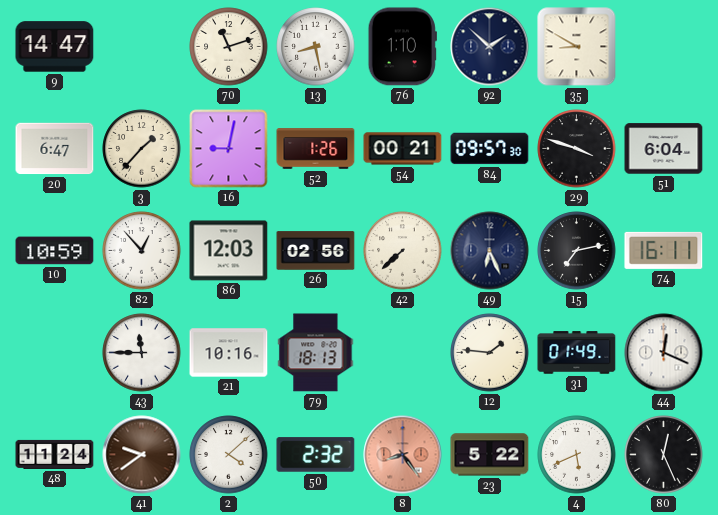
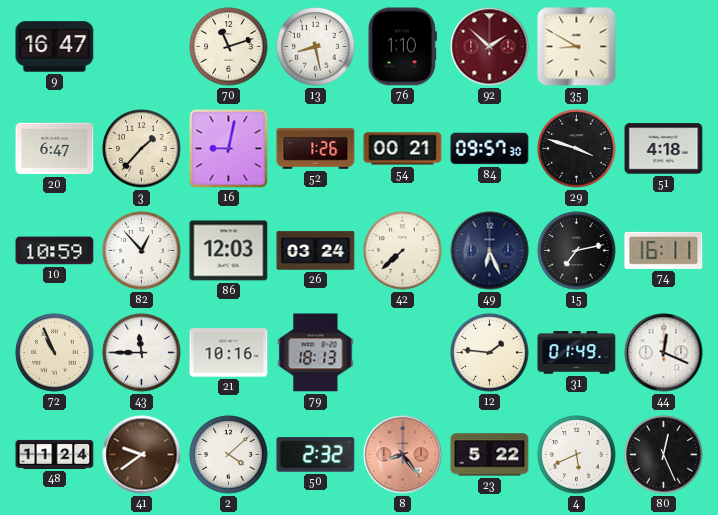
9: 14:47 -> 16:47
92 dial: navy -> burgundy
51: 6:04 -> 4:18
26: 02:56 -> 03:24
72: none -> 10:56
